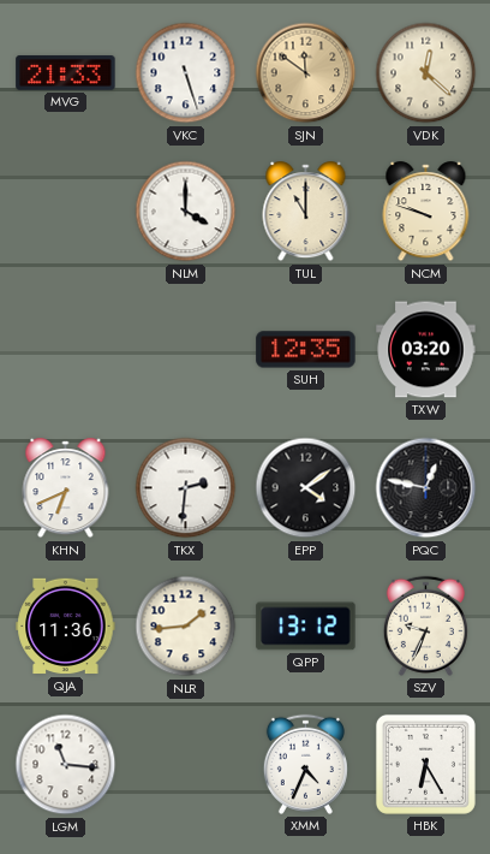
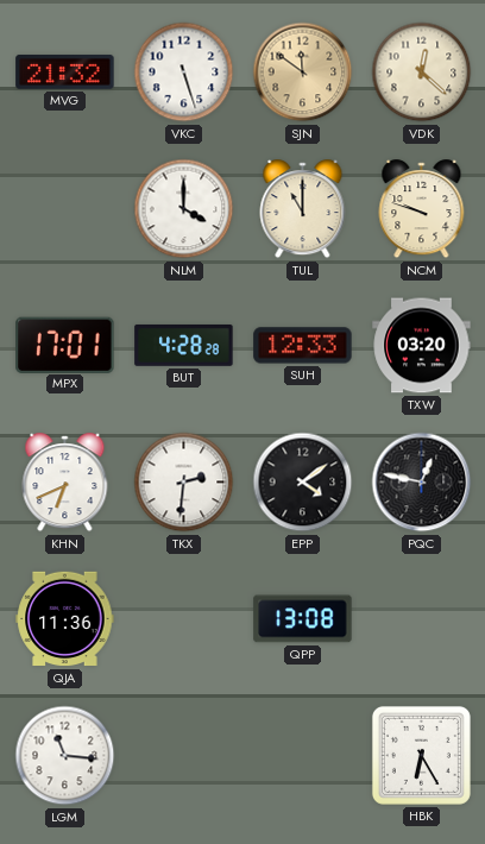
MVG: 21:33 -> 21:32
MPX: none -> 17:01
BUT: none -> 4:28
SUH: 12:35 -> 12:33
NLR: 1:44 -> none
QPP: 13:12 -> 13:08
SZV: 9:34 -> none
XMM: 4:34 -> none
